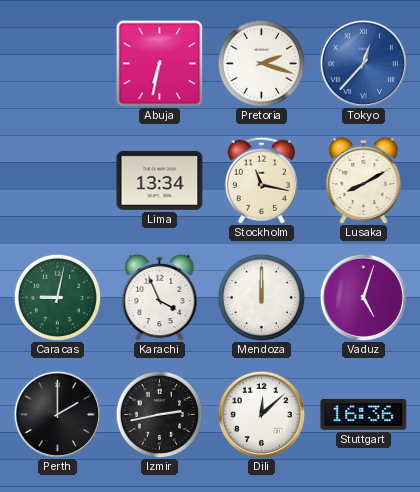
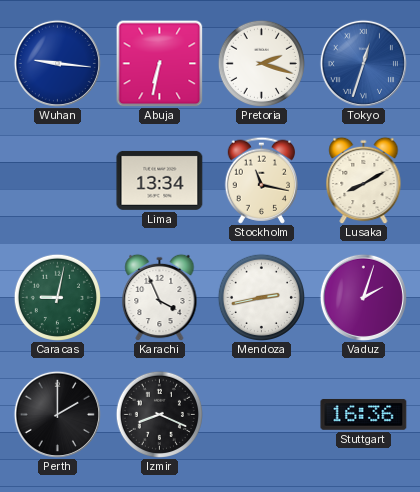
Wuhan: none -> 9:16
Tokyo: 12:37 -> 12:33
Mendoza: 12:00 -> 2:43
Vaduz: 5:03 -> 2:03
Izmir: 2:43 -> 8:19
Dili: 12:08 -> none
